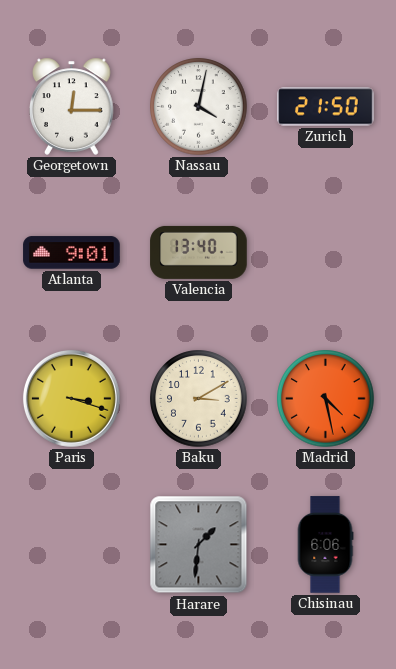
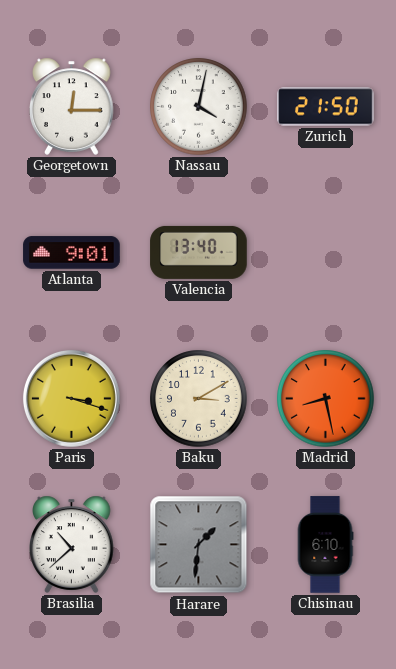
Madrid: 4:28 -> 8:28
Brasilia: none -> 10:38
Chisinau: 6:06 -> 6:10
